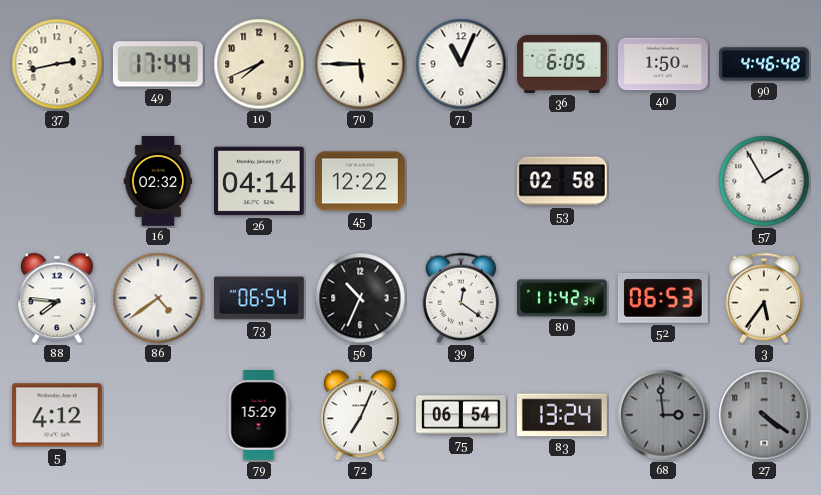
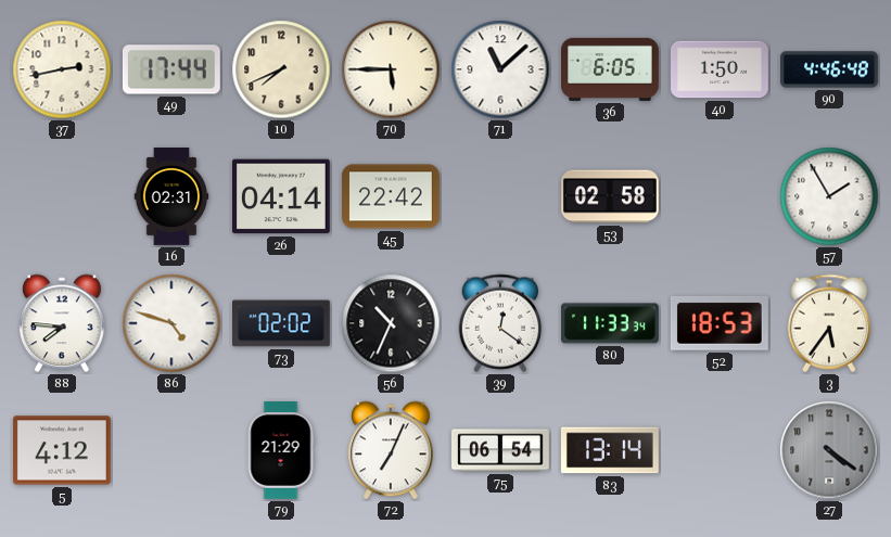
71: 11:04 -> 11:08
16: 02:32 -> 02:31
45: 12:22 -> 22:42
86: 4:39 -> 4:48
73: 06:54 -> 02:02
80: 11:42 -> 11:33
52: 06:53 -> 18:53
79: 15:29 -> 21:29
83: 13:24 -> 13:14
68: 2:59 -> none
